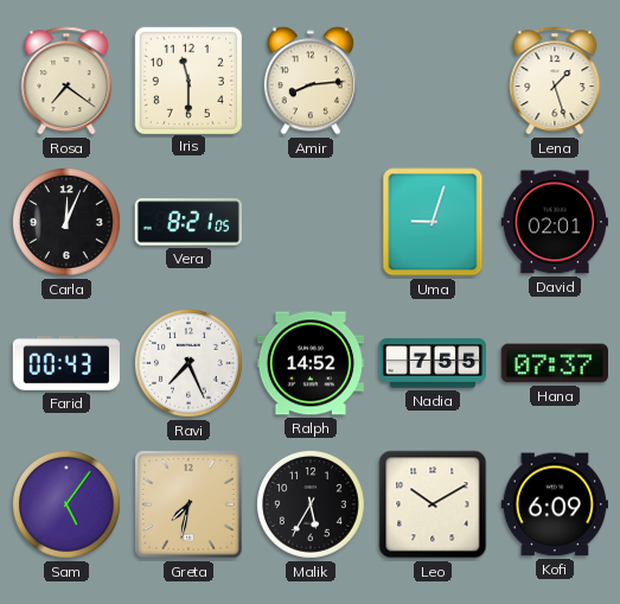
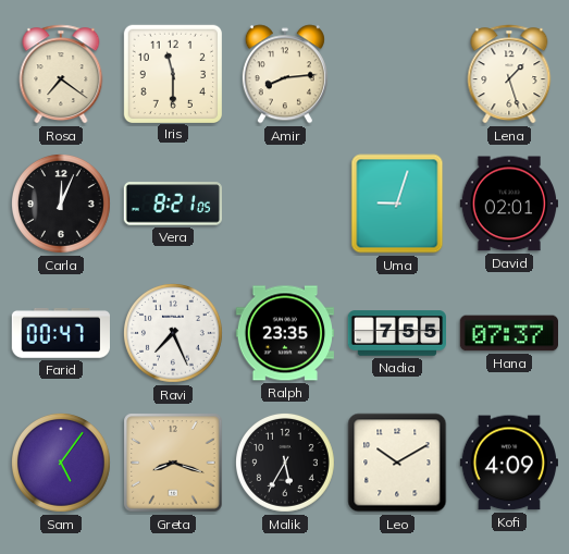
Farid: 00:43 -> 00:47
Ralph: 14:52 -> 23:35
Greta: 7:32 -> 8:18
Kofi: 6:09 -> 4:09
